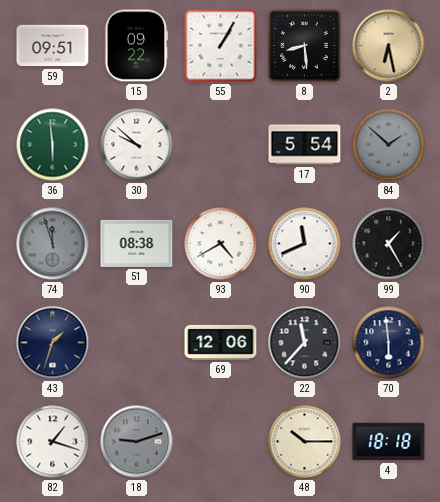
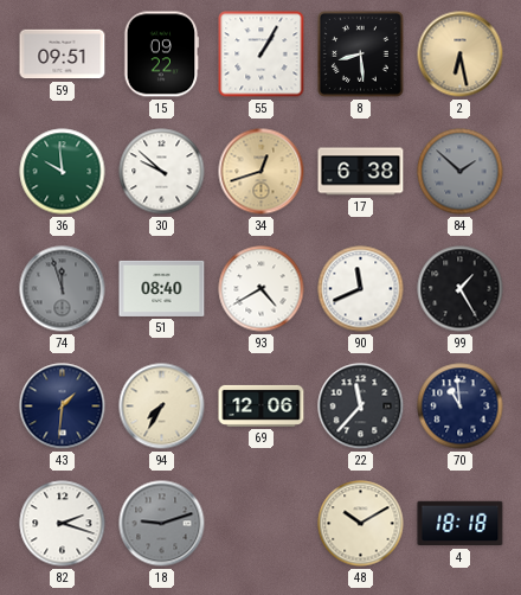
36: 5:59 -> 9:59
34: none -> 12:42
17: 5:54 -> 6:38
51: 08:38 -> 08:40
43: 1:33 -> 1:31
94: none -> 7:35
70: 5:59 -> 10:59
82: 1:18 -> 2:18
48: 10:15 -> 10:10
